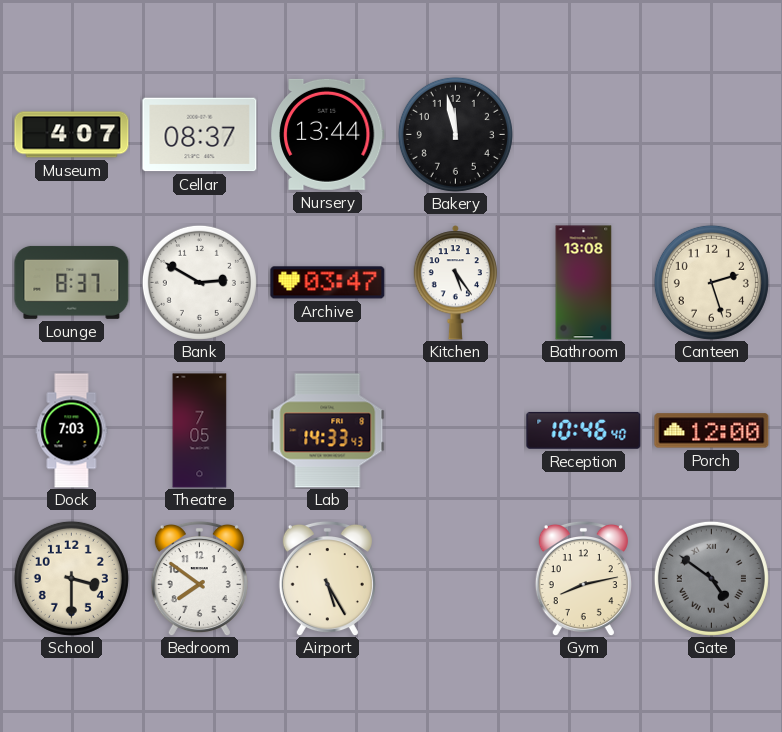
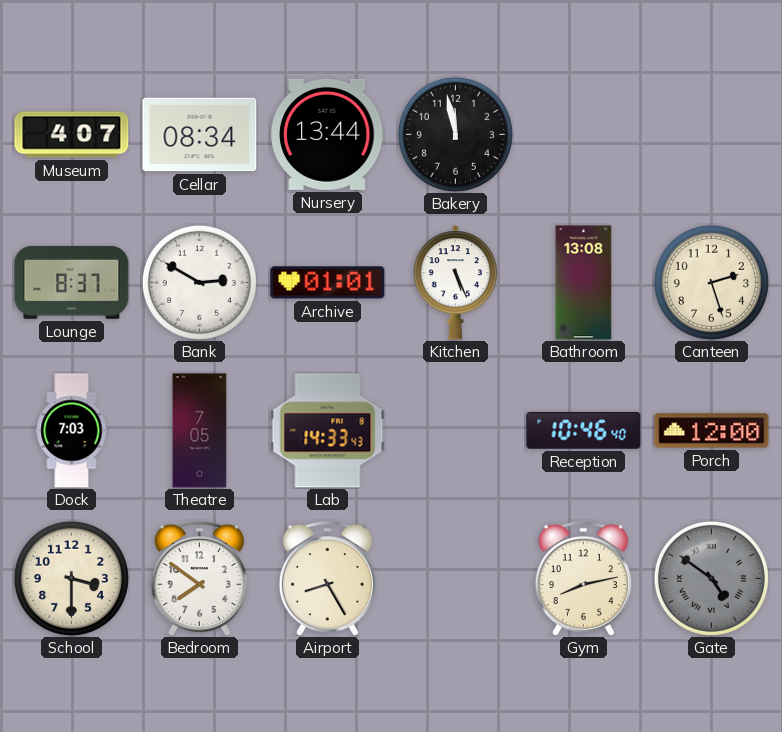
Cellar: 08:37 -> 08:34
Archive: 03:47 -> 01:01
Kitchen: 5:24 -> 5:26
Airport: 5:25 -> 8:25
